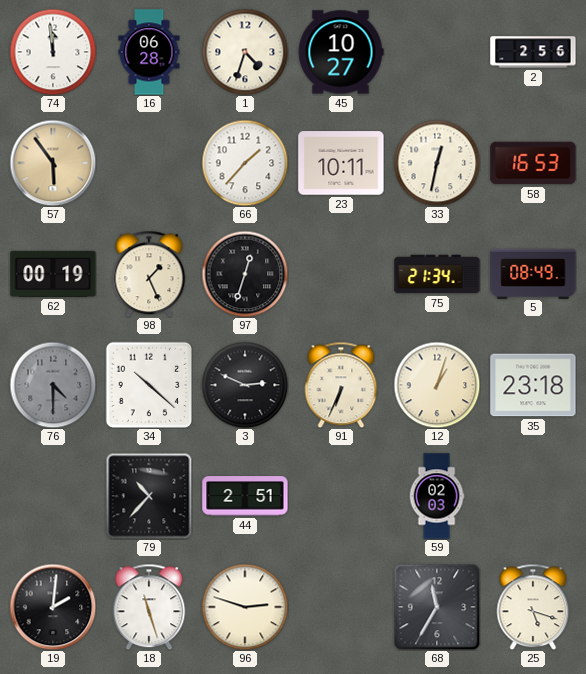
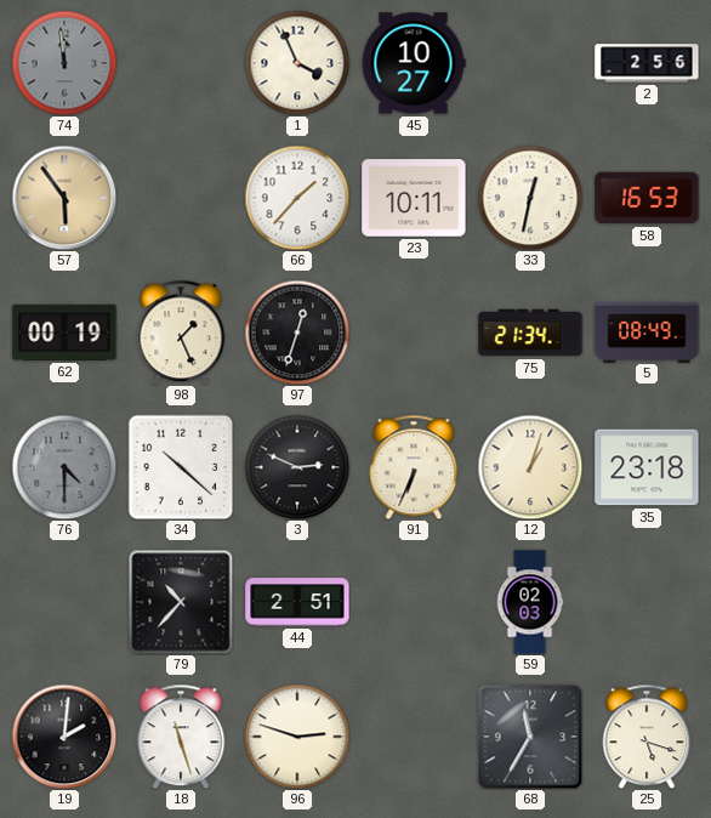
74 dial: white -> grey
16: 06:28 -> none
1: 4:33 -> 3:56
